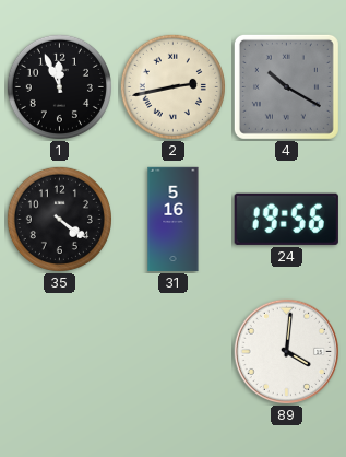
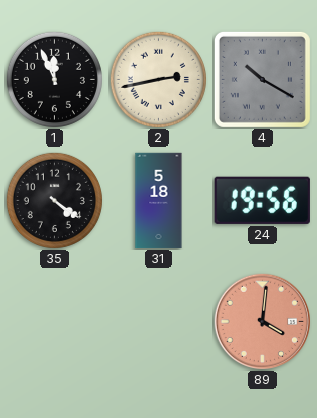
31: 5:16 -> 5:18
89 dial: white -> salmon
